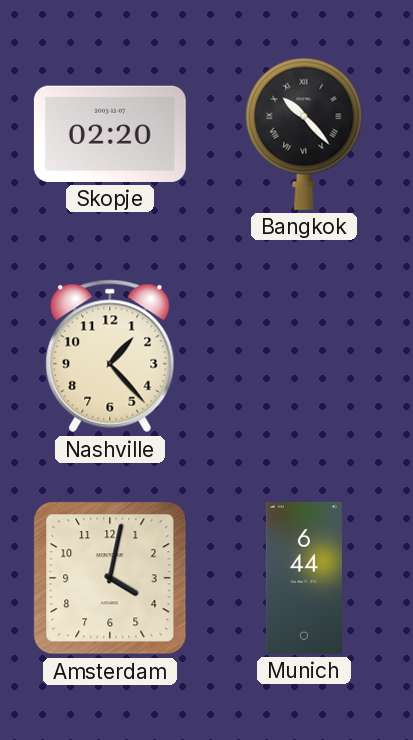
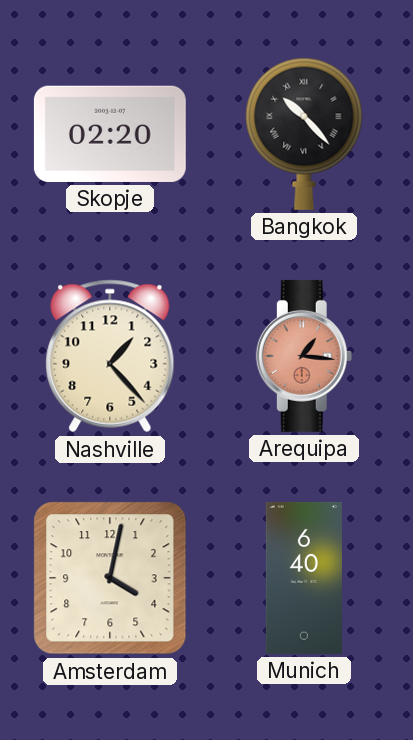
Arequipa: none -> 1:16
Munich: 6:44 -> 6:40
